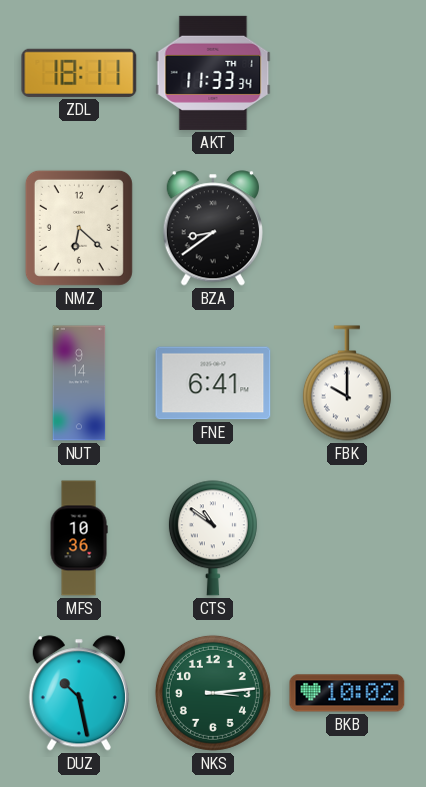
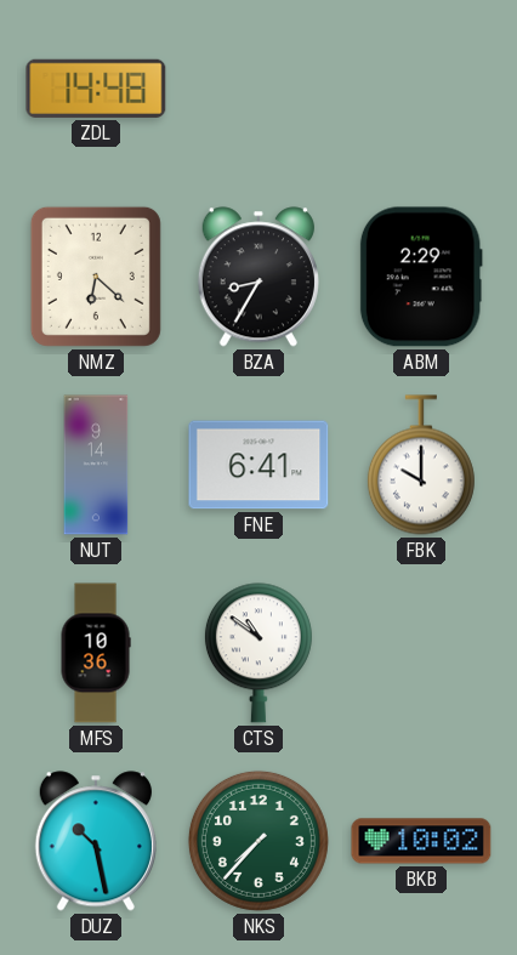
ZDL: 18:11 -> 14:48
AKT: 11:33 -> none
BZA: 8:39 -> 8:35
ABM: none -> 2:29
NKS: 3:14 -> 7:37
